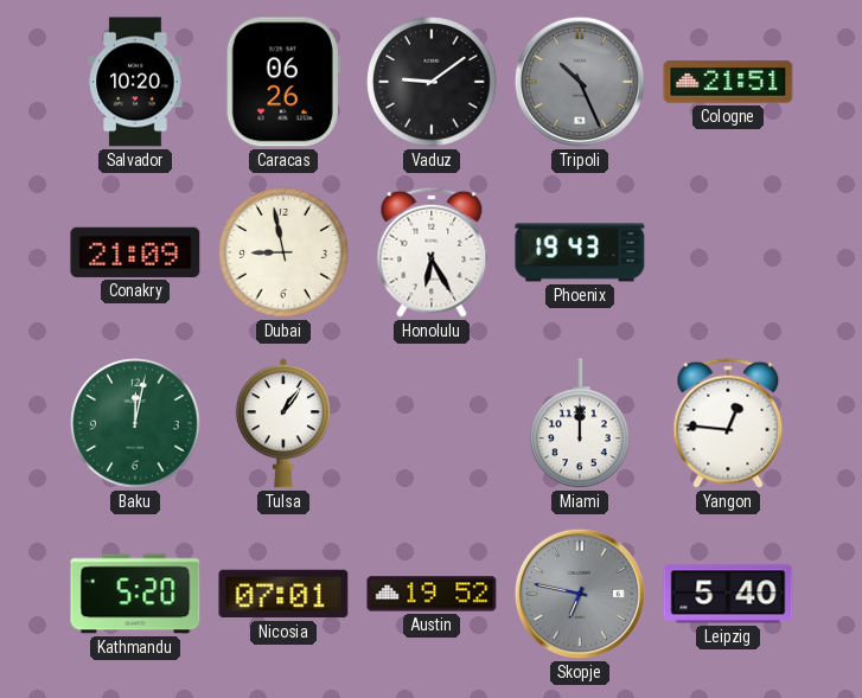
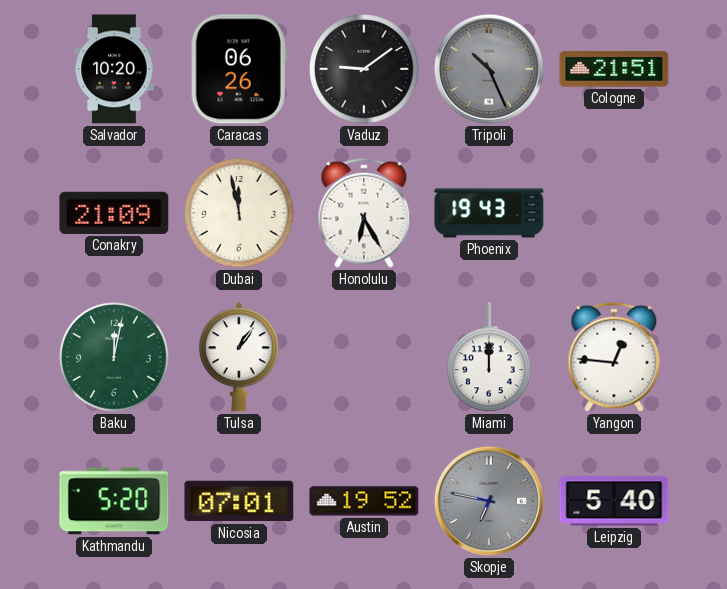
Dubai: 8:58 -> 11:58
